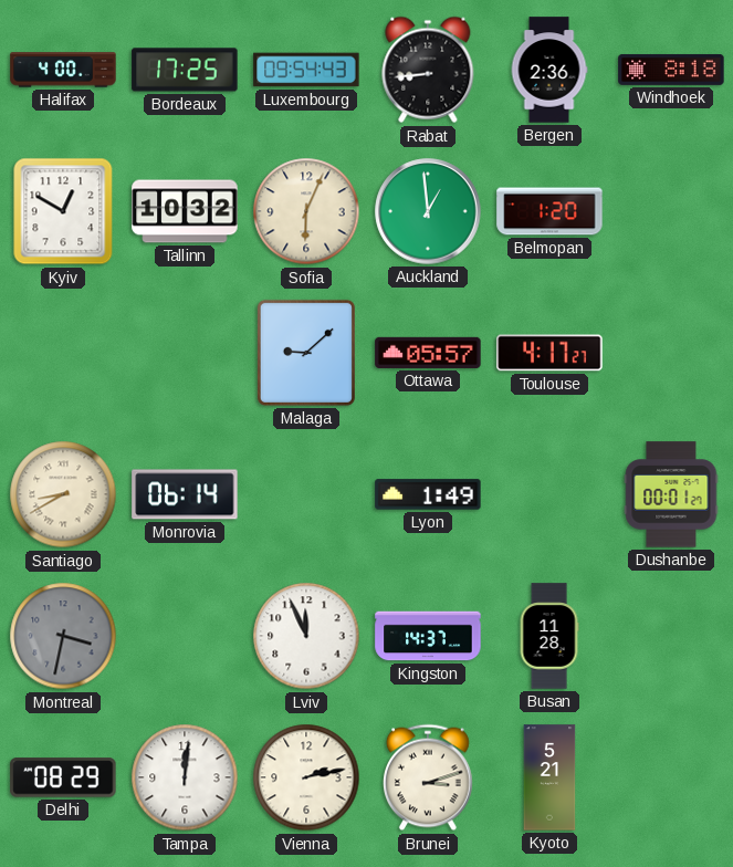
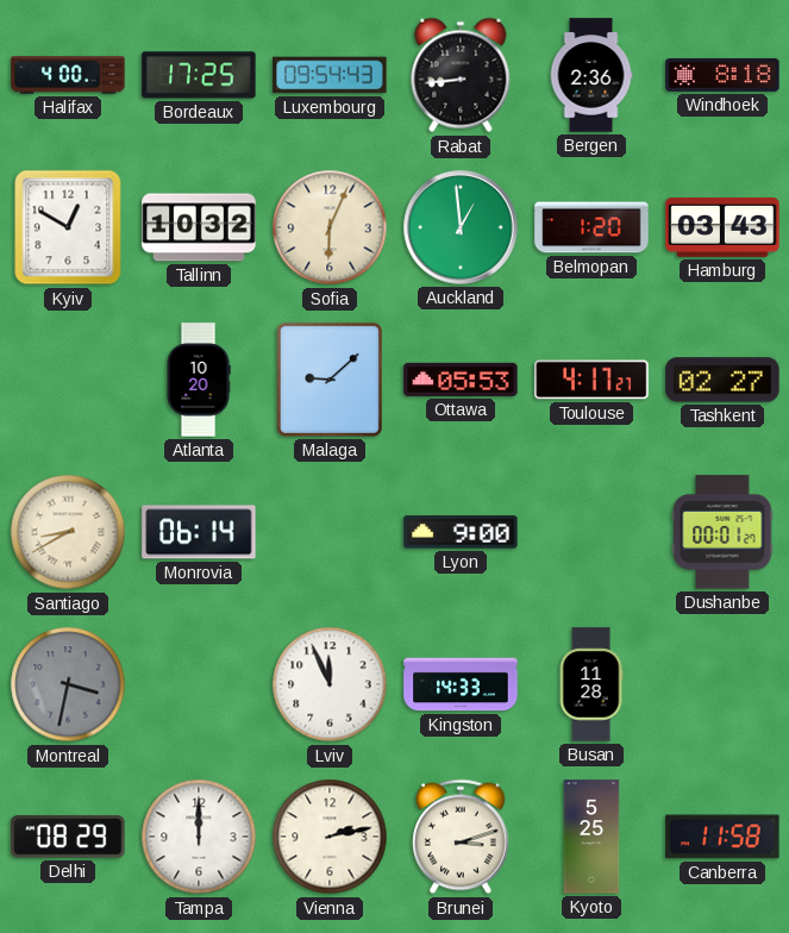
Hamburg: none -> 03:43
Atlanta: none -> 10:20
Ottawa: 05:57 -> 05:53
Tashkent: none -> 02:27
Lyon: 1:49 -> 9:00
Kingston: 14:37 -> 14:33
Tampa: 12:01 -> 12:00
Kyoto: 5:21 -> 5:25
Canberra: none -> 11:58
